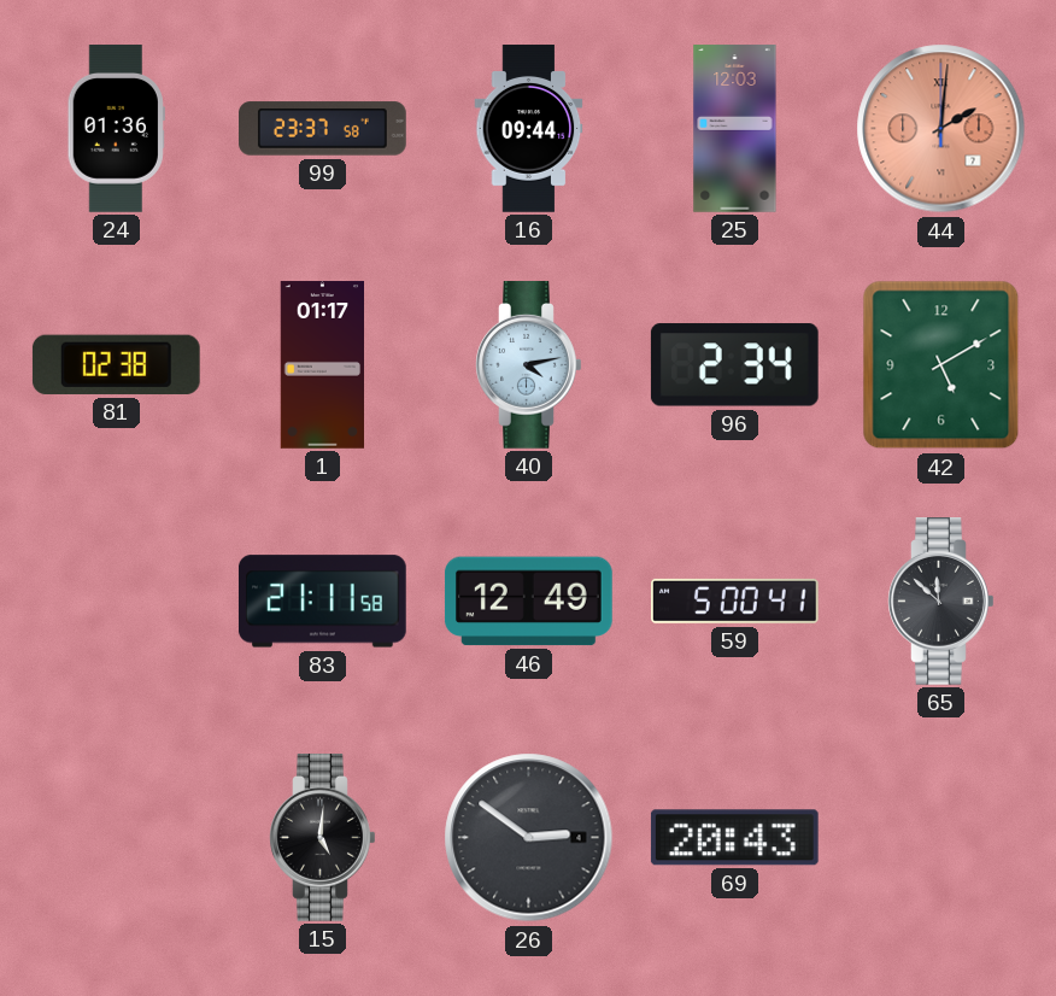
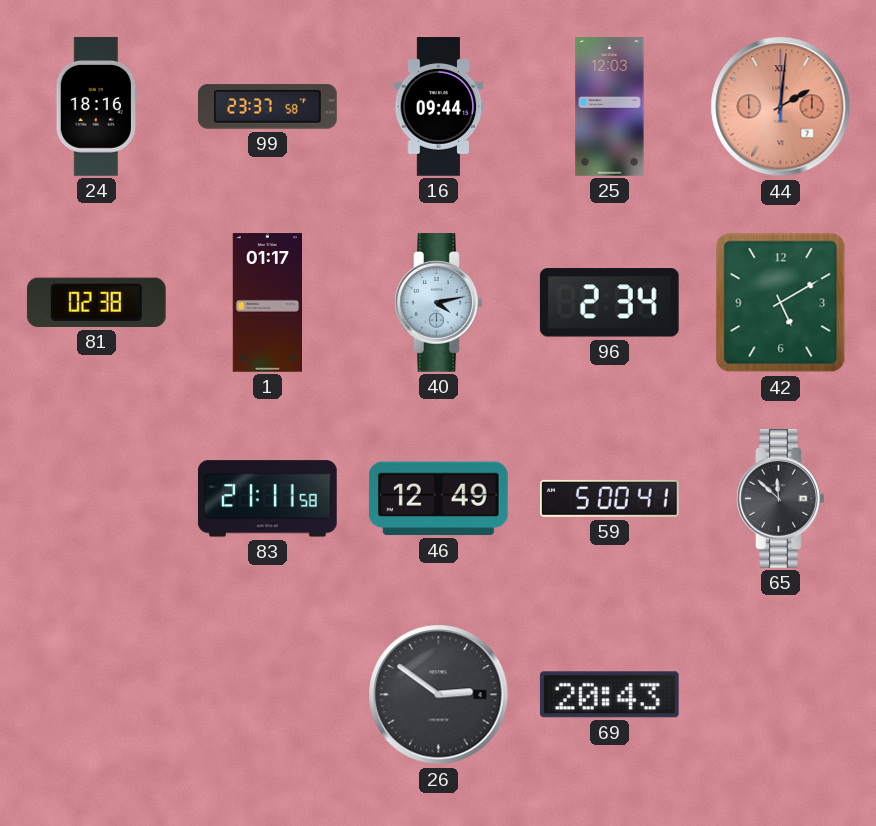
24: 01:36 -> 18:16
15: 5:01 -> none
